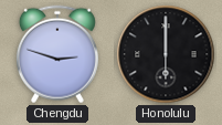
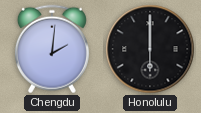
Chengdu: 2:48 -> 2:01
